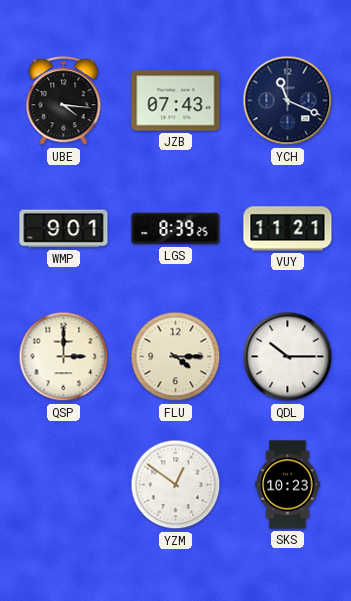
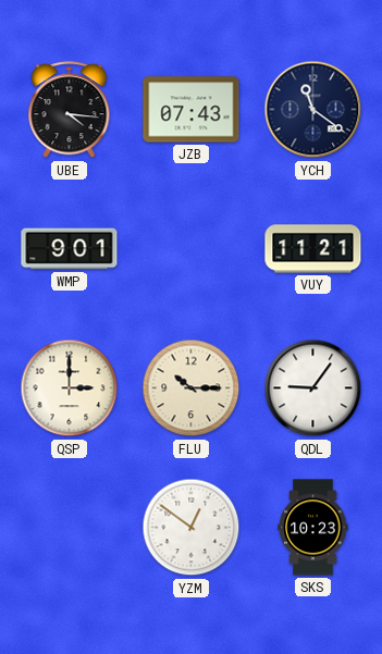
YCH: 11:19 -> 11:21
LGS: 8:39 -> none
FLU: 4:15 -> 10:15
QDL: 10:15 -> 9:06
